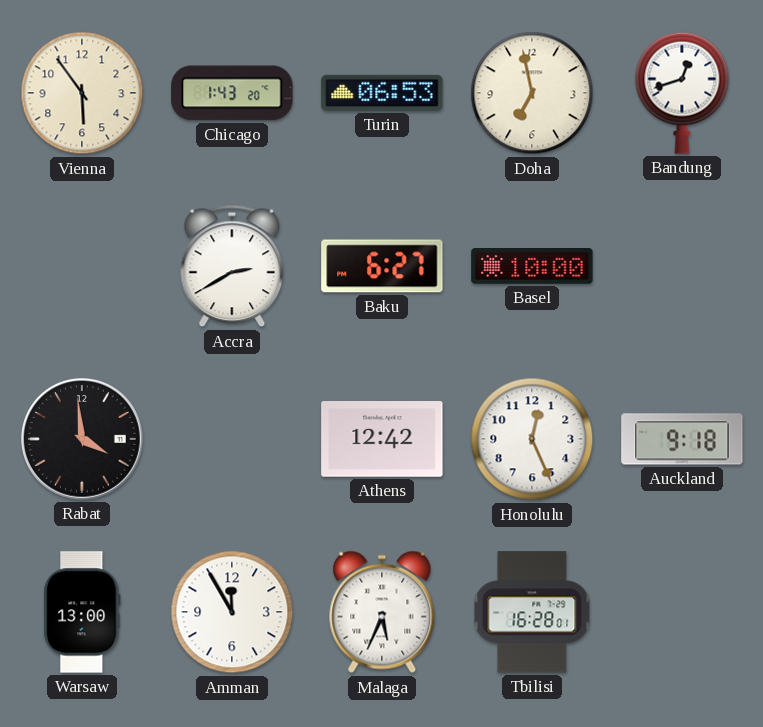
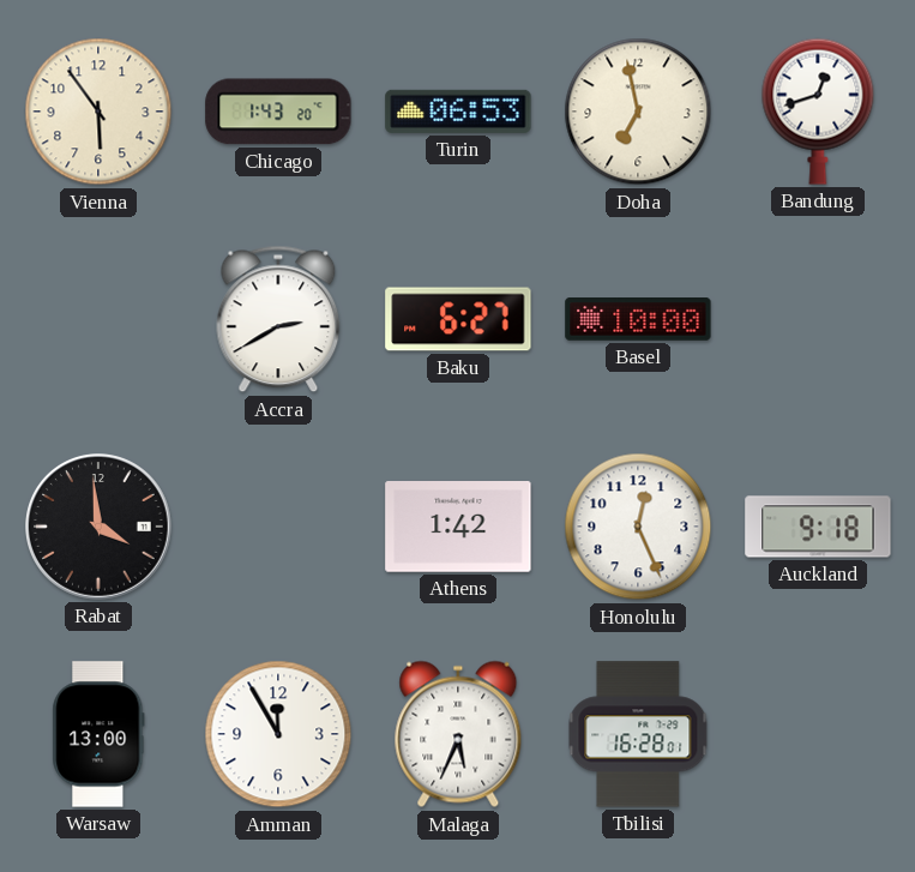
Athens: 12:42 -> 1:42
